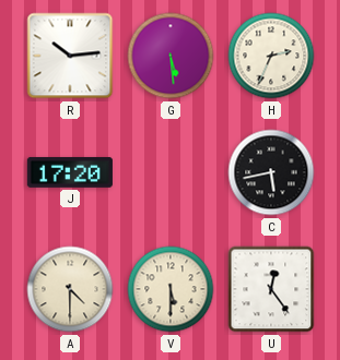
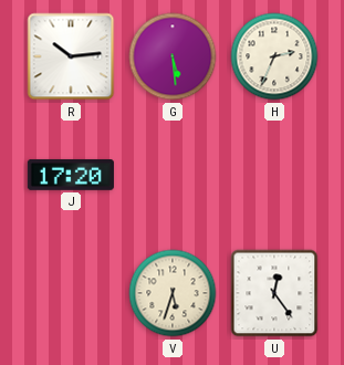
C: 5:43 -> none
A: 4:30 -> none
V: 5:30 -> 5:33
